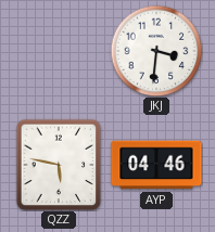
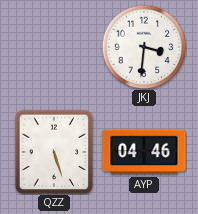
QZZ: 5:47 -> 5:27
